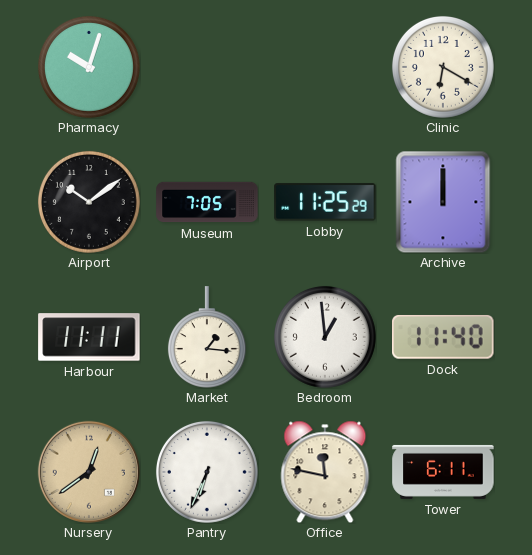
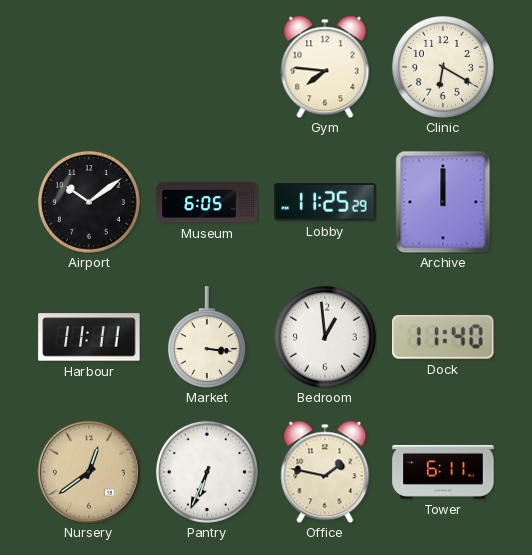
Pharmacy: 10:03 -> none
Gym: none -> 7:46
Museum: 7:05 -> 6:05
Market: 1:16 -> 3:16
Office: 11:47 -> 1:47
